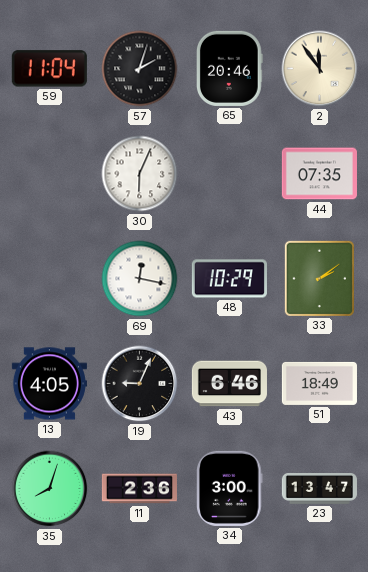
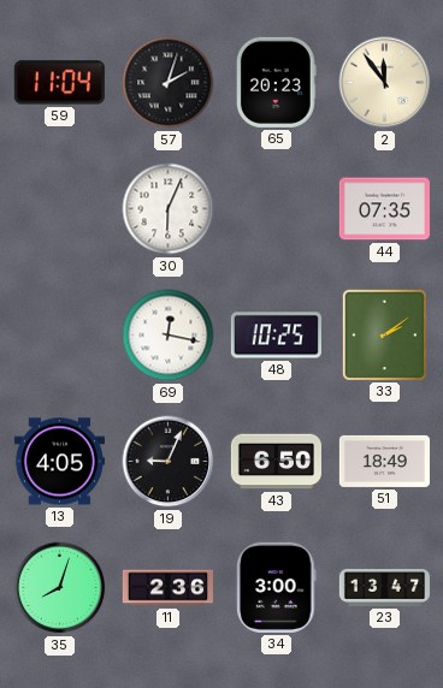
65: 20:46 -> 20:23
48: 10:29 -> 10:25
43: 6:46 -> 6:50
